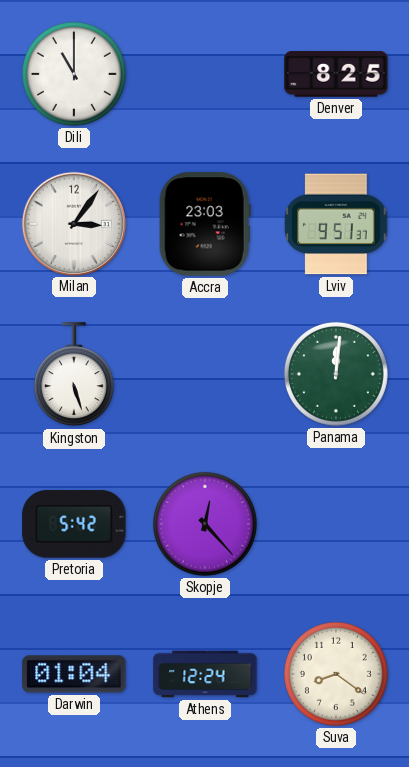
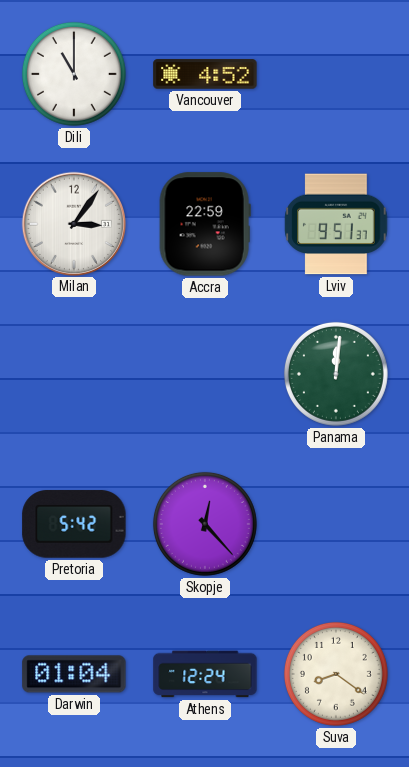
Vancouver: none -> 4:52
Denver: 8:25 -> none
Accra: 23:03 -> 22:59
Kingston: 5:27 -> none
